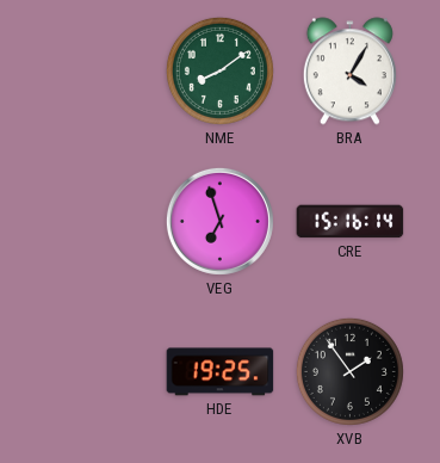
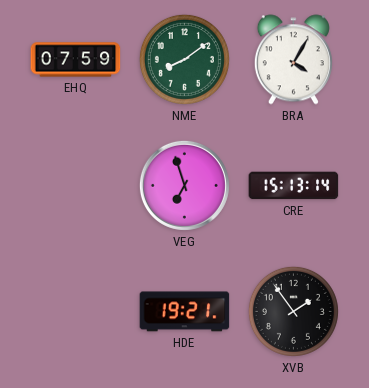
EHQ: none -> 07:59
CRE: 15:16 -> 15:13
HDE: 19:25 -> 19:21
